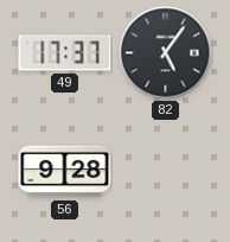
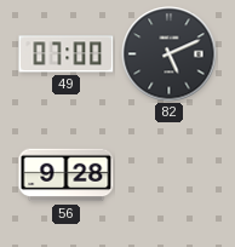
49: 17:37 -> 07:00
82: 5:06 -> 5:11
